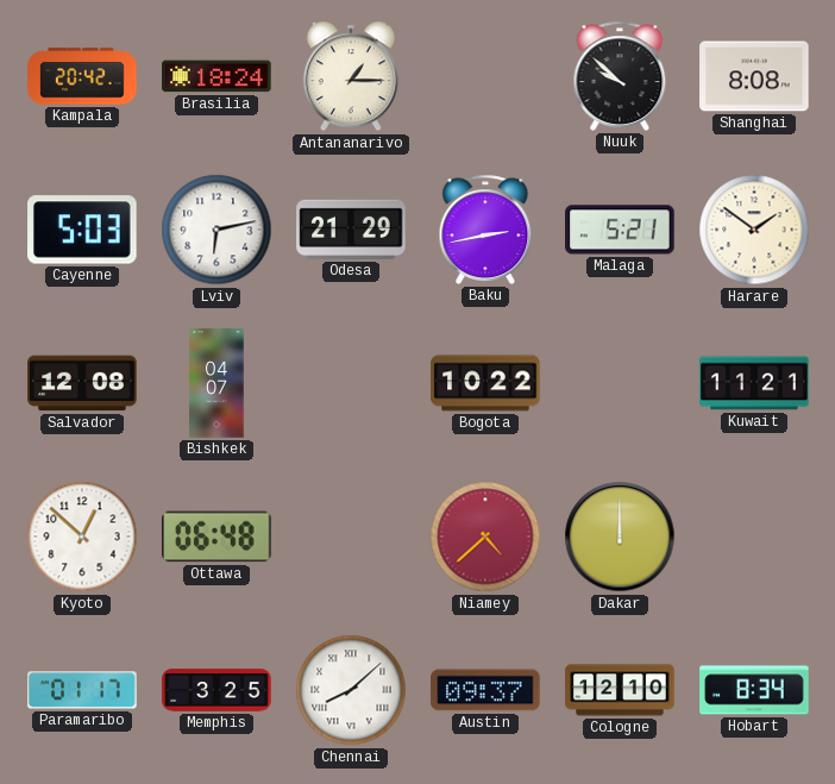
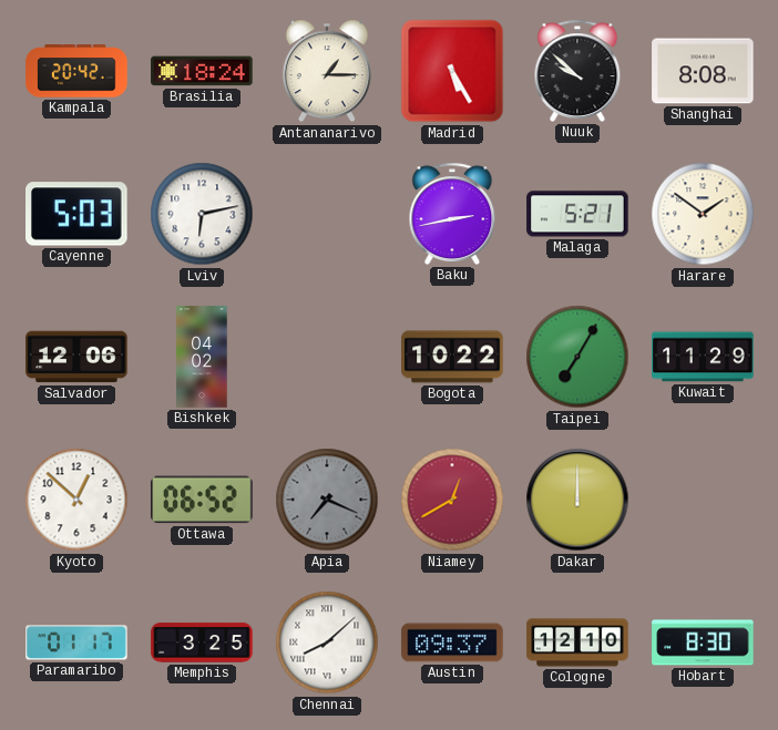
Madrid: none -> 5:25
Odesa: 21:29 -> none
Salvador: 12:08 -> 12:06
Bishkek: 04:07 -> 04:02
Taipei: none -> 7:05
Kuwait: 11:21 -> 11:29
Ottawa: 06:48 -> 06:52
Apia: none -> 7:19
Niamey: 4:38 -> 12:40
Hobart: 8:34 -> 8:30
